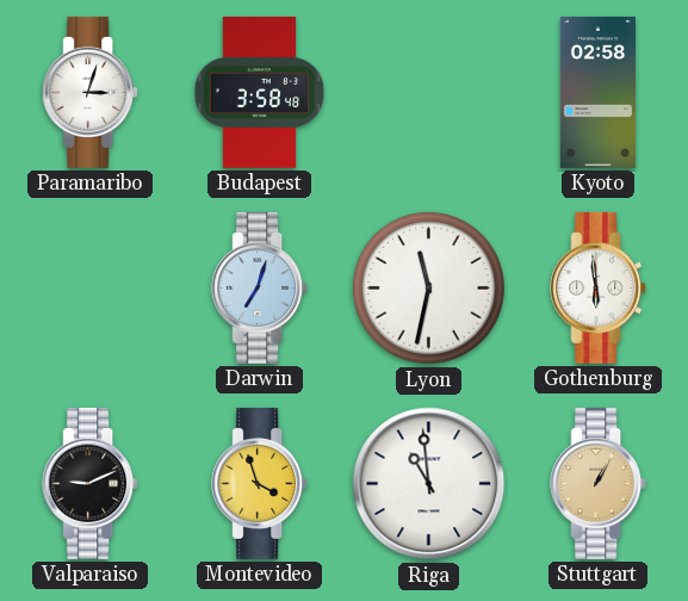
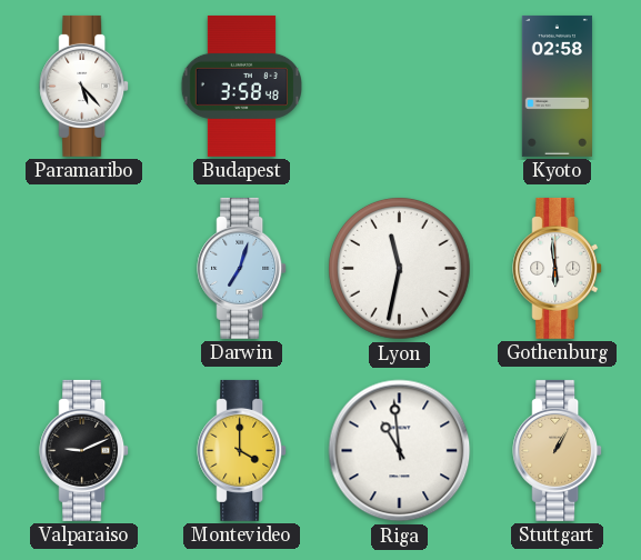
Paramaribo: 3:03 -> 5:23
Montevideo: 3:57 -> 4:00
